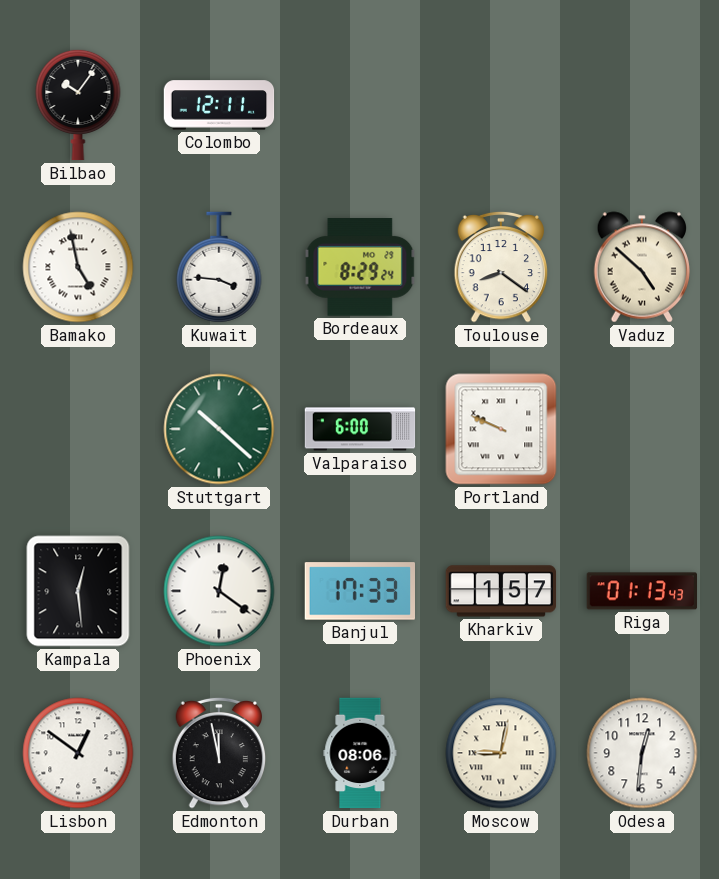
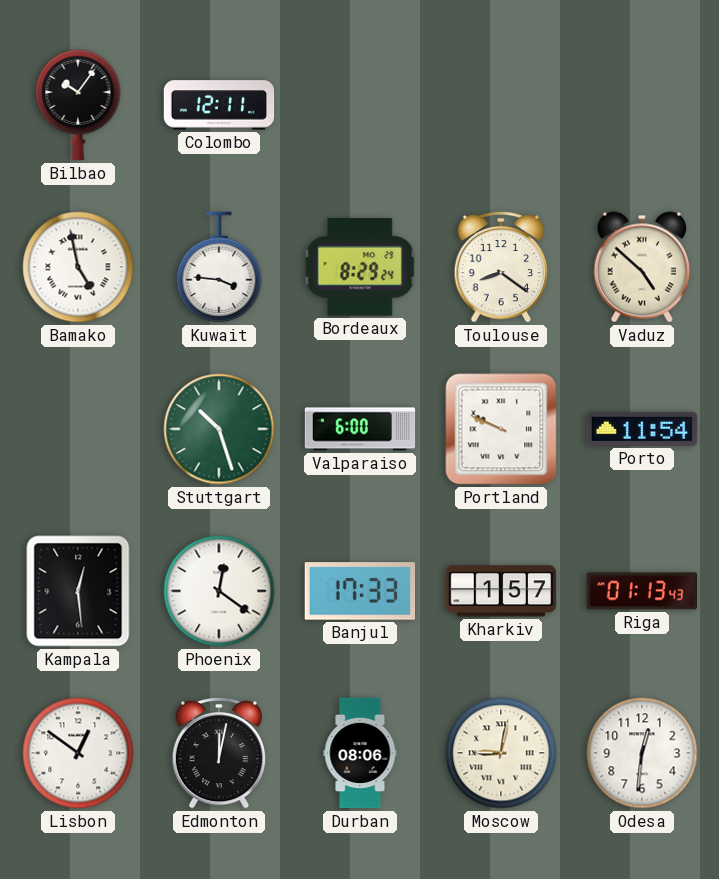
Stuttgart: 10:22 -> 10:27
Porto: none -> 11:54
Edmonton: 11:58 -> 12:02
